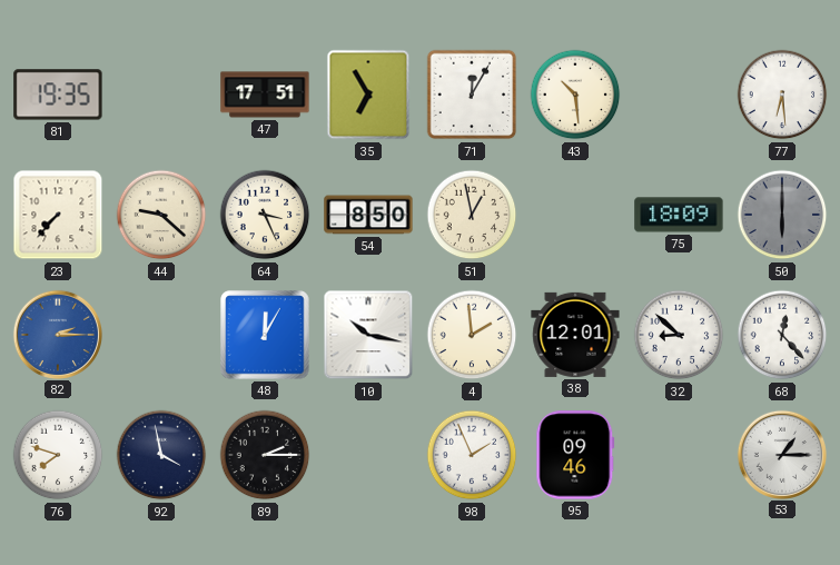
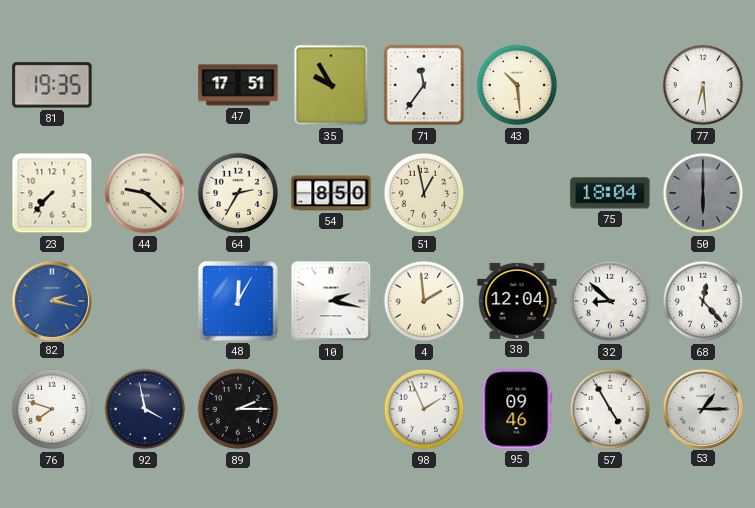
35: 6:55 -> 9:55
71: 12:05 -> 11:36
64: 3:26 -> 2:35
75: 18:09 -> 18:04
82: 2:15 -> 2:17
10: 10:17 -> 2:17
38: 12:01 -> 12:04
57: none -> 4:55
